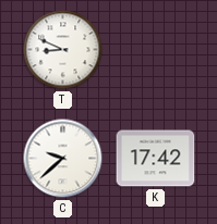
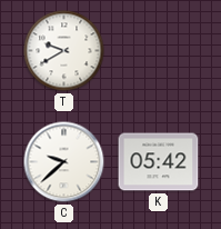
T: 8:49 -> 9:40
K: 17:42 -> 05:42
